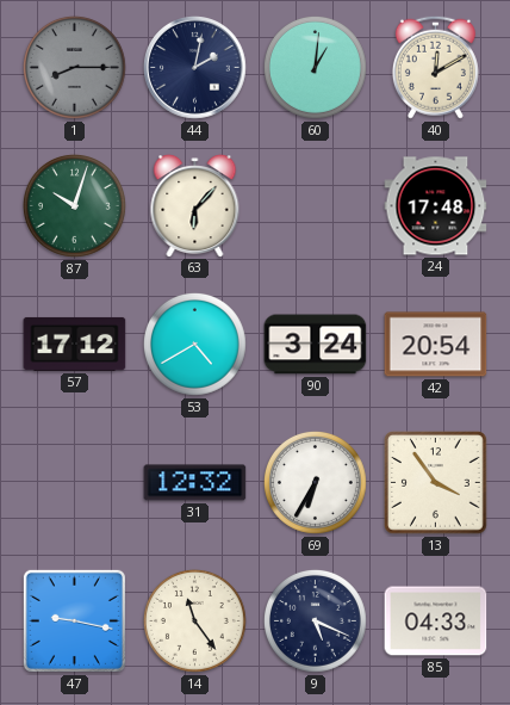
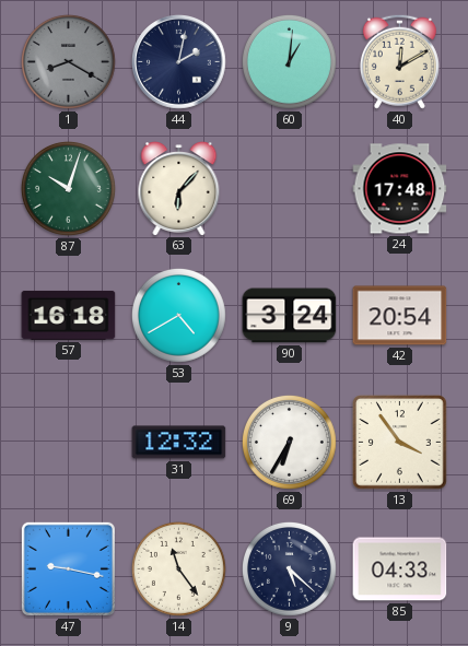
1: 8:15 -> 8:20
57: 17:12 -> 16:18
9: 5:19 -> 5:22
